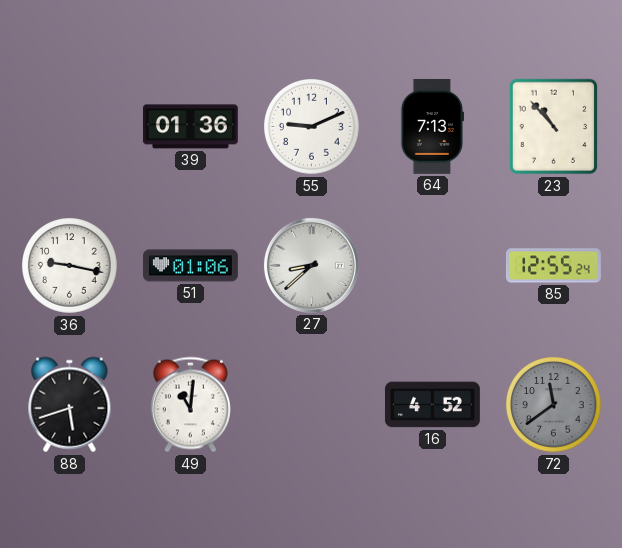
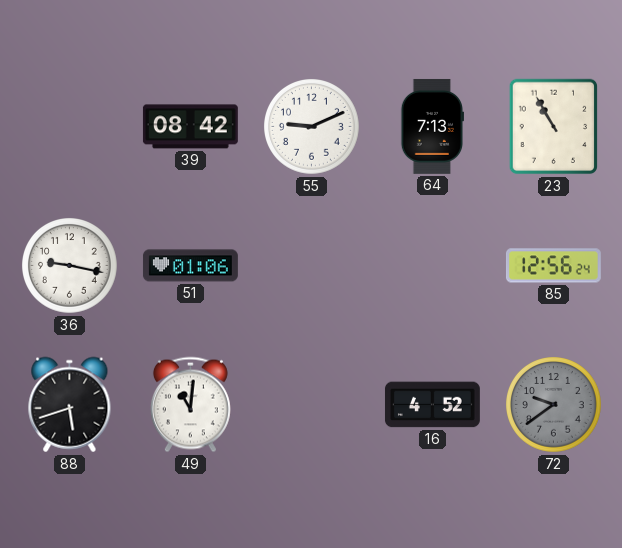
39: 01:36 -> 08:42
23: 10:53 -> 10:55
27: 8:38 -> none
85: 12:55 -> 12:56
72: 11:39 -> 9:39
